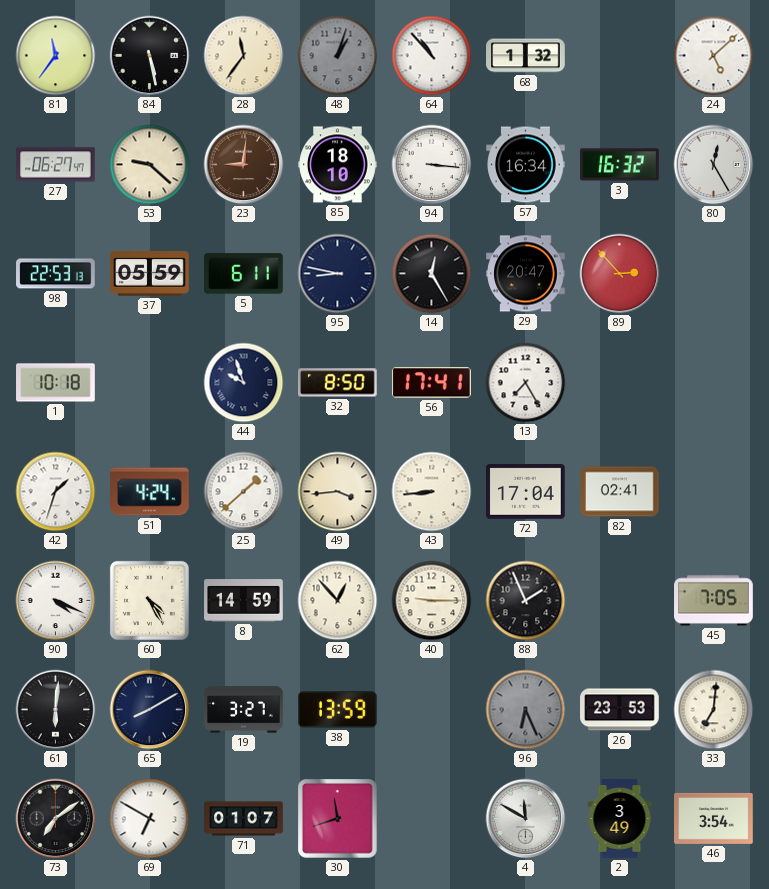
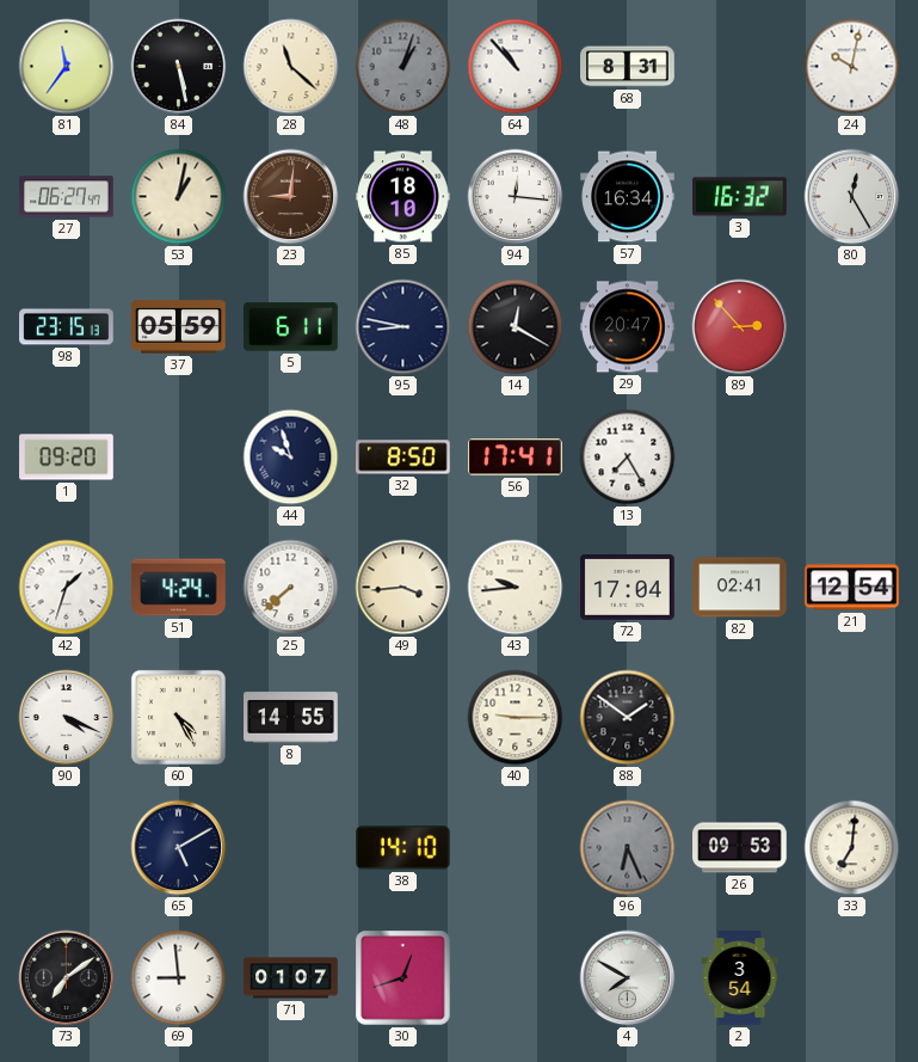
28: 11:36 -> 11:22
68: 1:32 -> 8:31
24: 5:08 -> 10:02
53: 9:22 -> 1:02
94: 3:16 -> 12:16
98: 22:53 -> 23:15
14: 12:25 -> 12:20
1: 10:18 -> 09:20
25: 1:38 -> 7:38
43: 8:44 -> 9:44
21: none -> 12:54
8: 14:59 -> 14:55
62: 12:53 -> none
88: 1:56 -> 1:51
45: 7:05 -> none
61: 6:01 -> none
65: 8:10 -> 5:10
19: 3:27 -> none
38: 13:59 -> 14:10
26: 23:53 -> 09:53
69: 6:50 -> 8:59
30: 11:42 -> 12:42
4: 11:50 -> 7:50
2: 3:49 -> 3:54
46: 3:54 -> none
